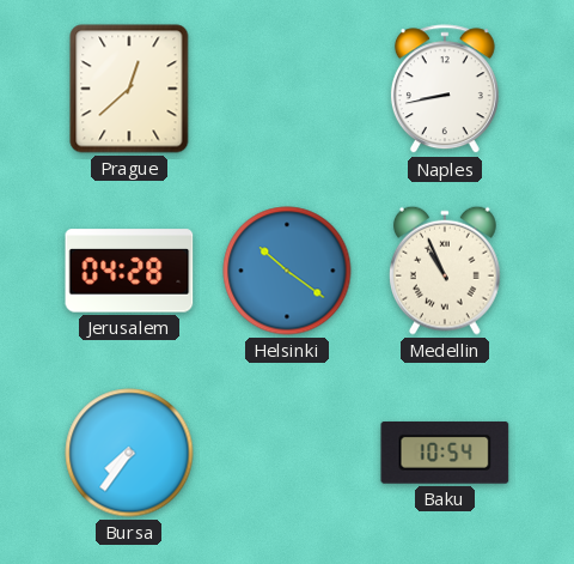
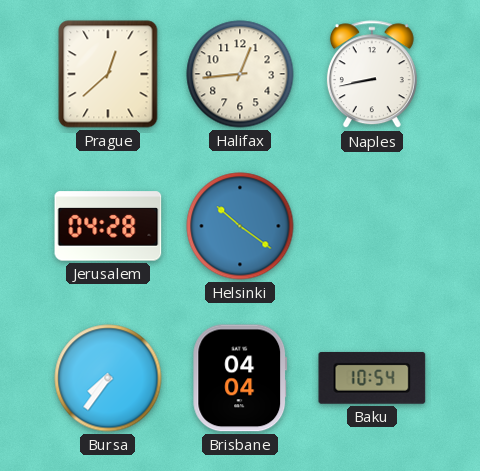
Halifax: none -> 12:44
Medellin: 10:56 -> none
Brisbane: none -> 04:04
